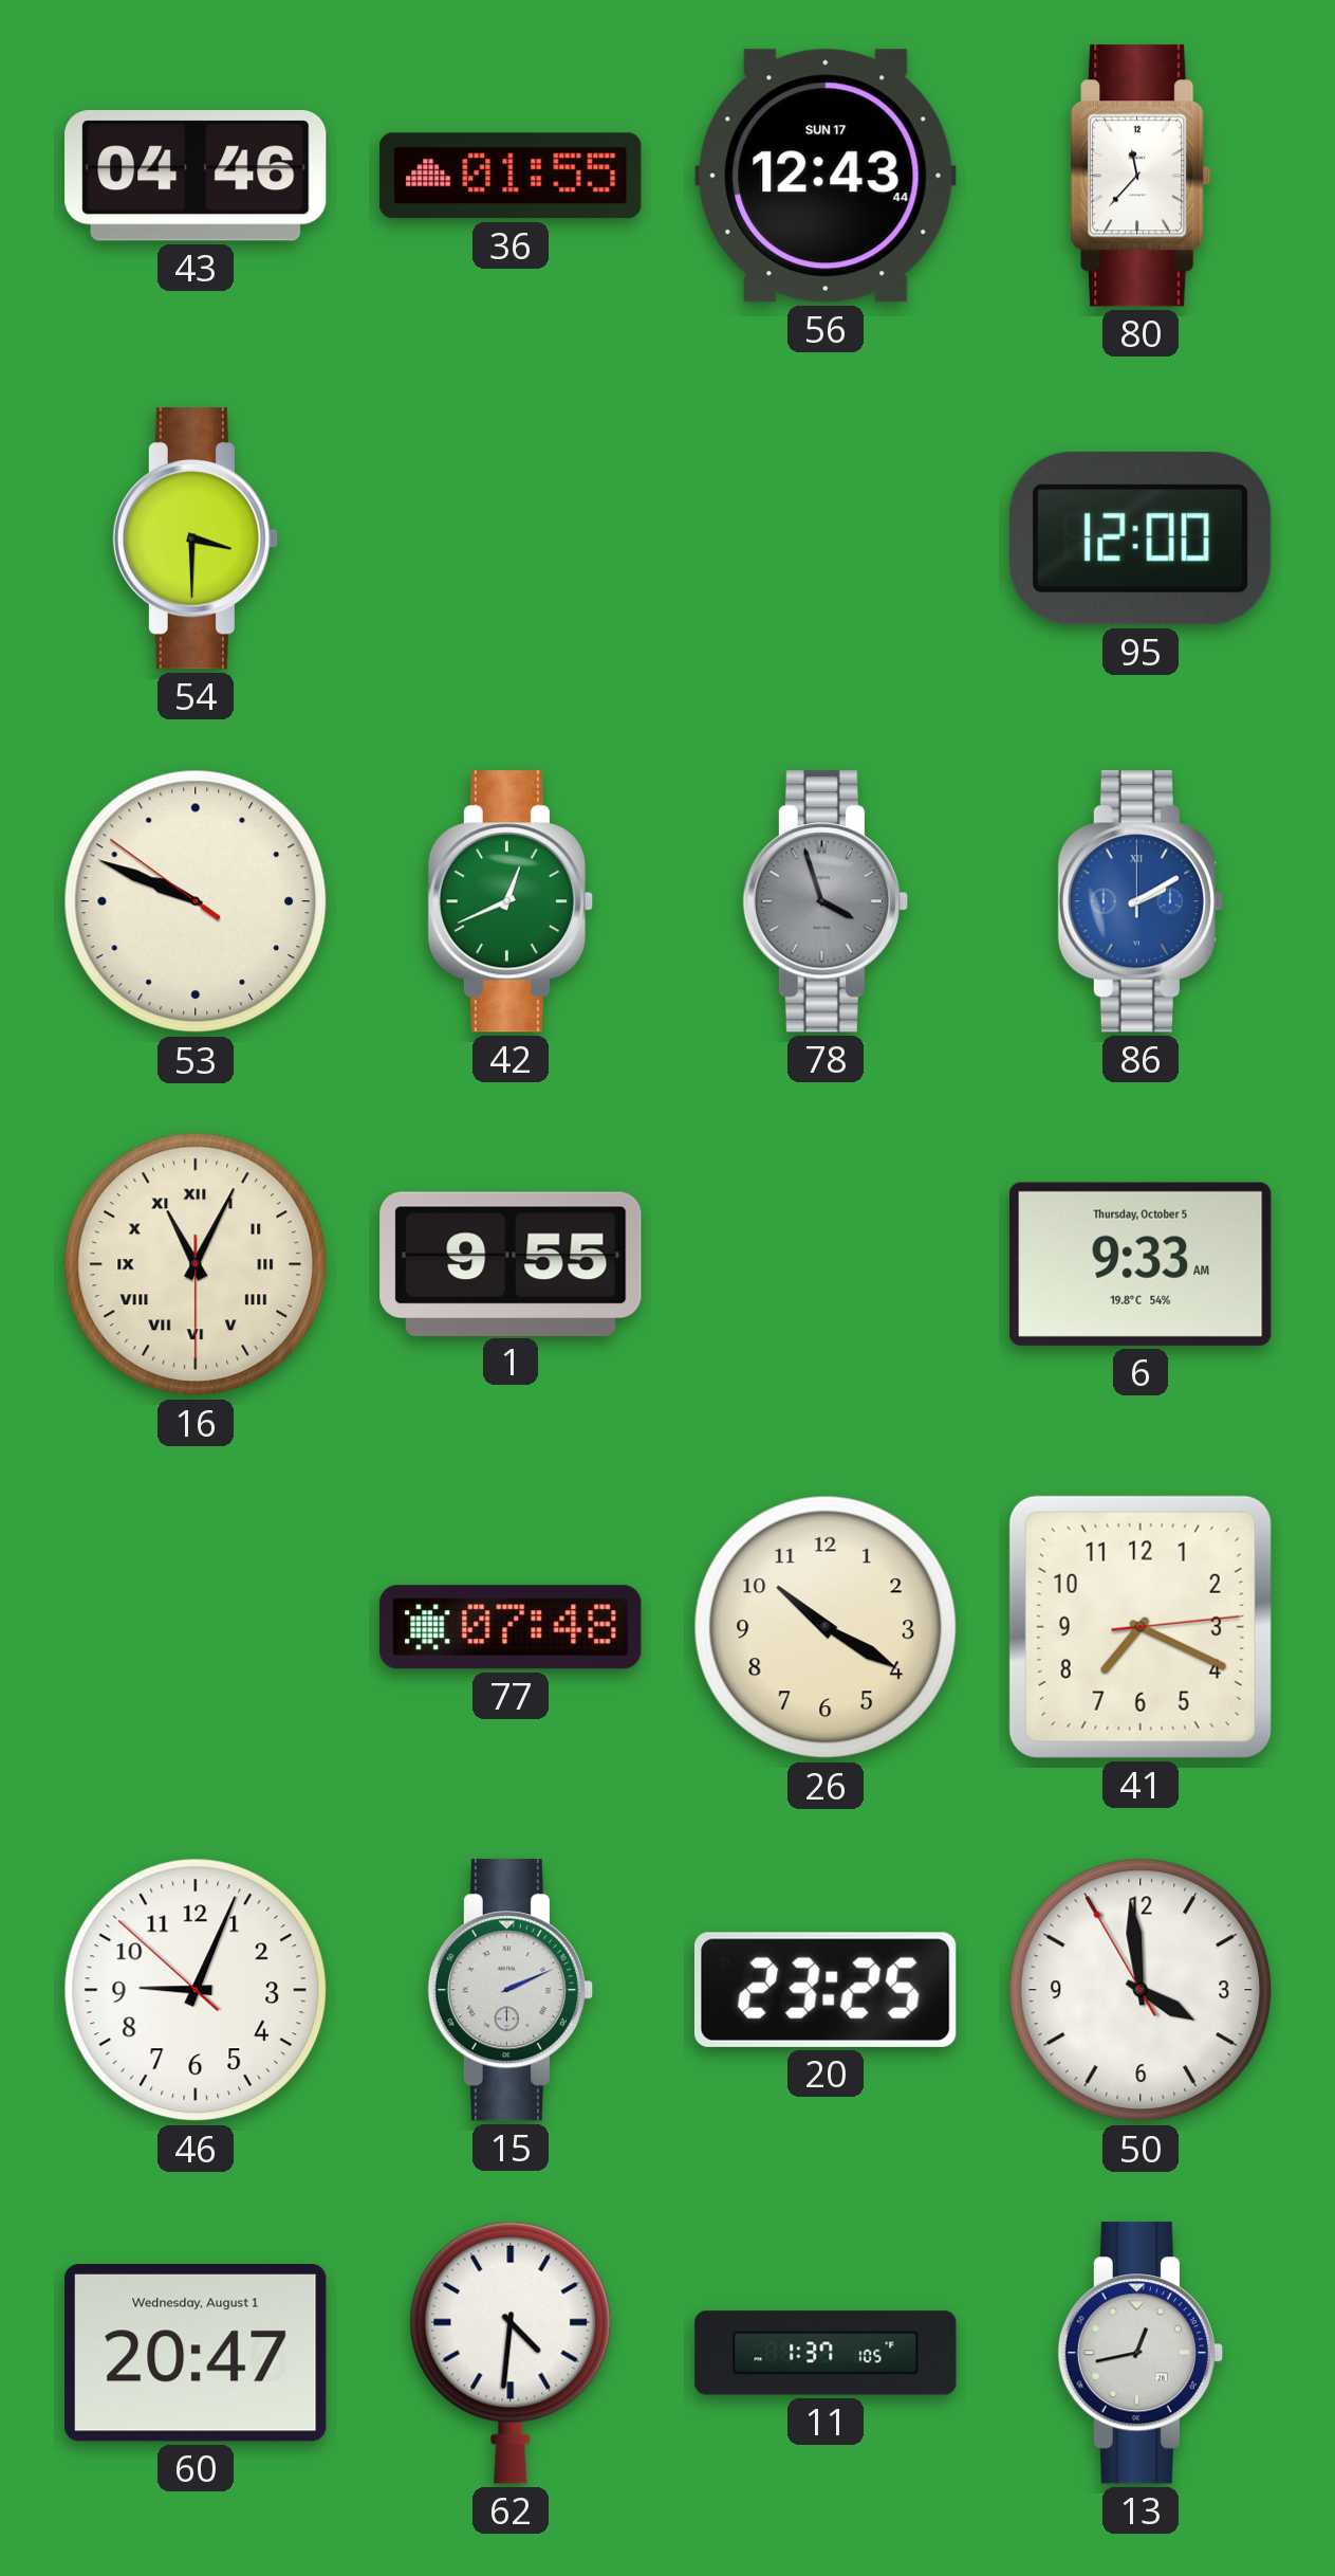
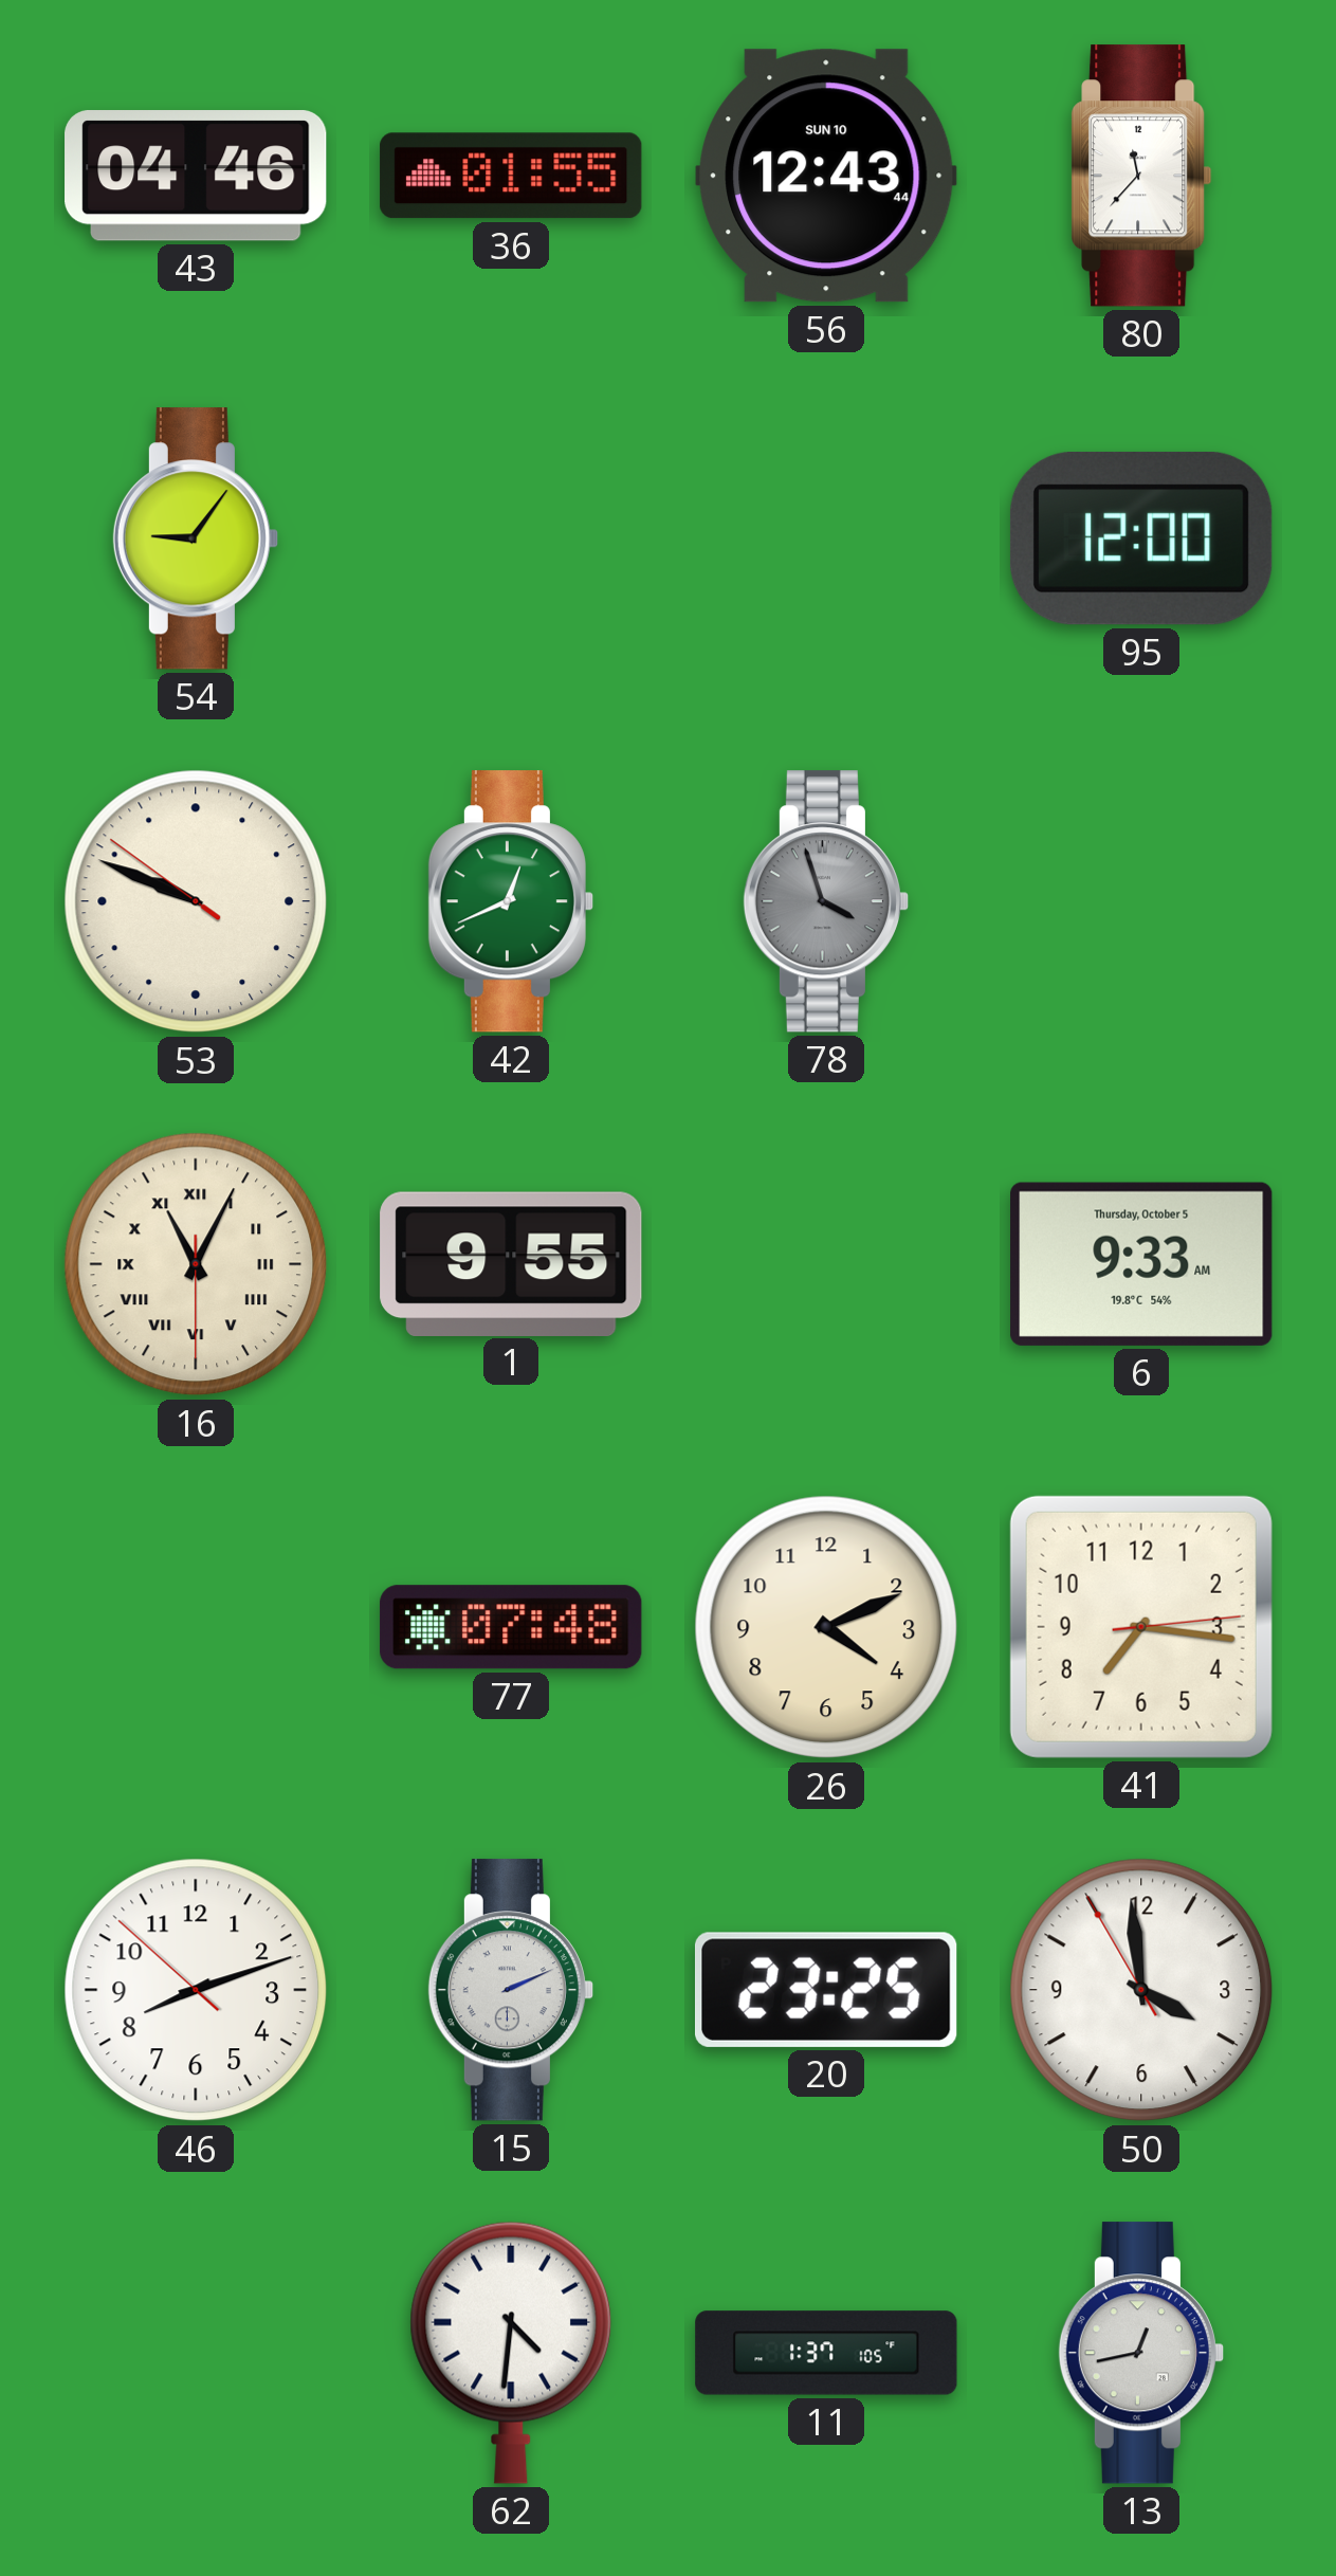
56 date: SUN 17 -> SUN 10
54: 3:30 -> 9:06
86: 2:10 -> none
26: 10:20 -> 4:11
41: 7:19 -> 7:16
46: 9:03 -> 8:11
60: 20:47 -> none
